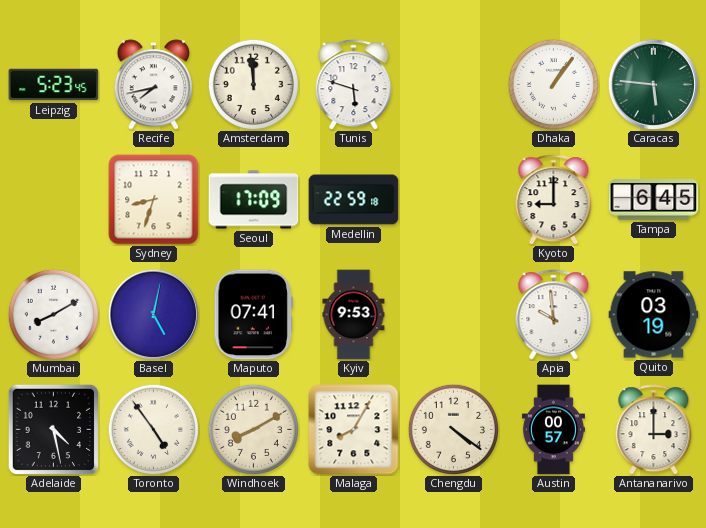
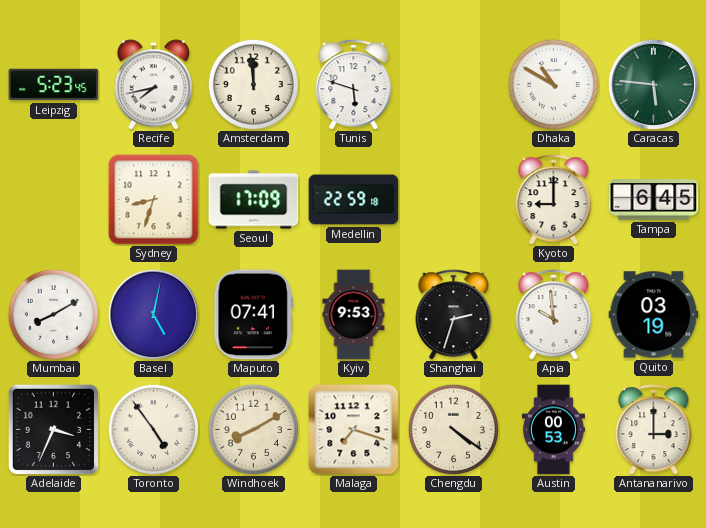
Dhaka: 1:06 -> 10:50
Shanghai: none -> 2:33
Adelaide: 4:28 -> 3:34
Malaga: 8:05 -> 7:18
Austin: 00:57 -> 00:53
